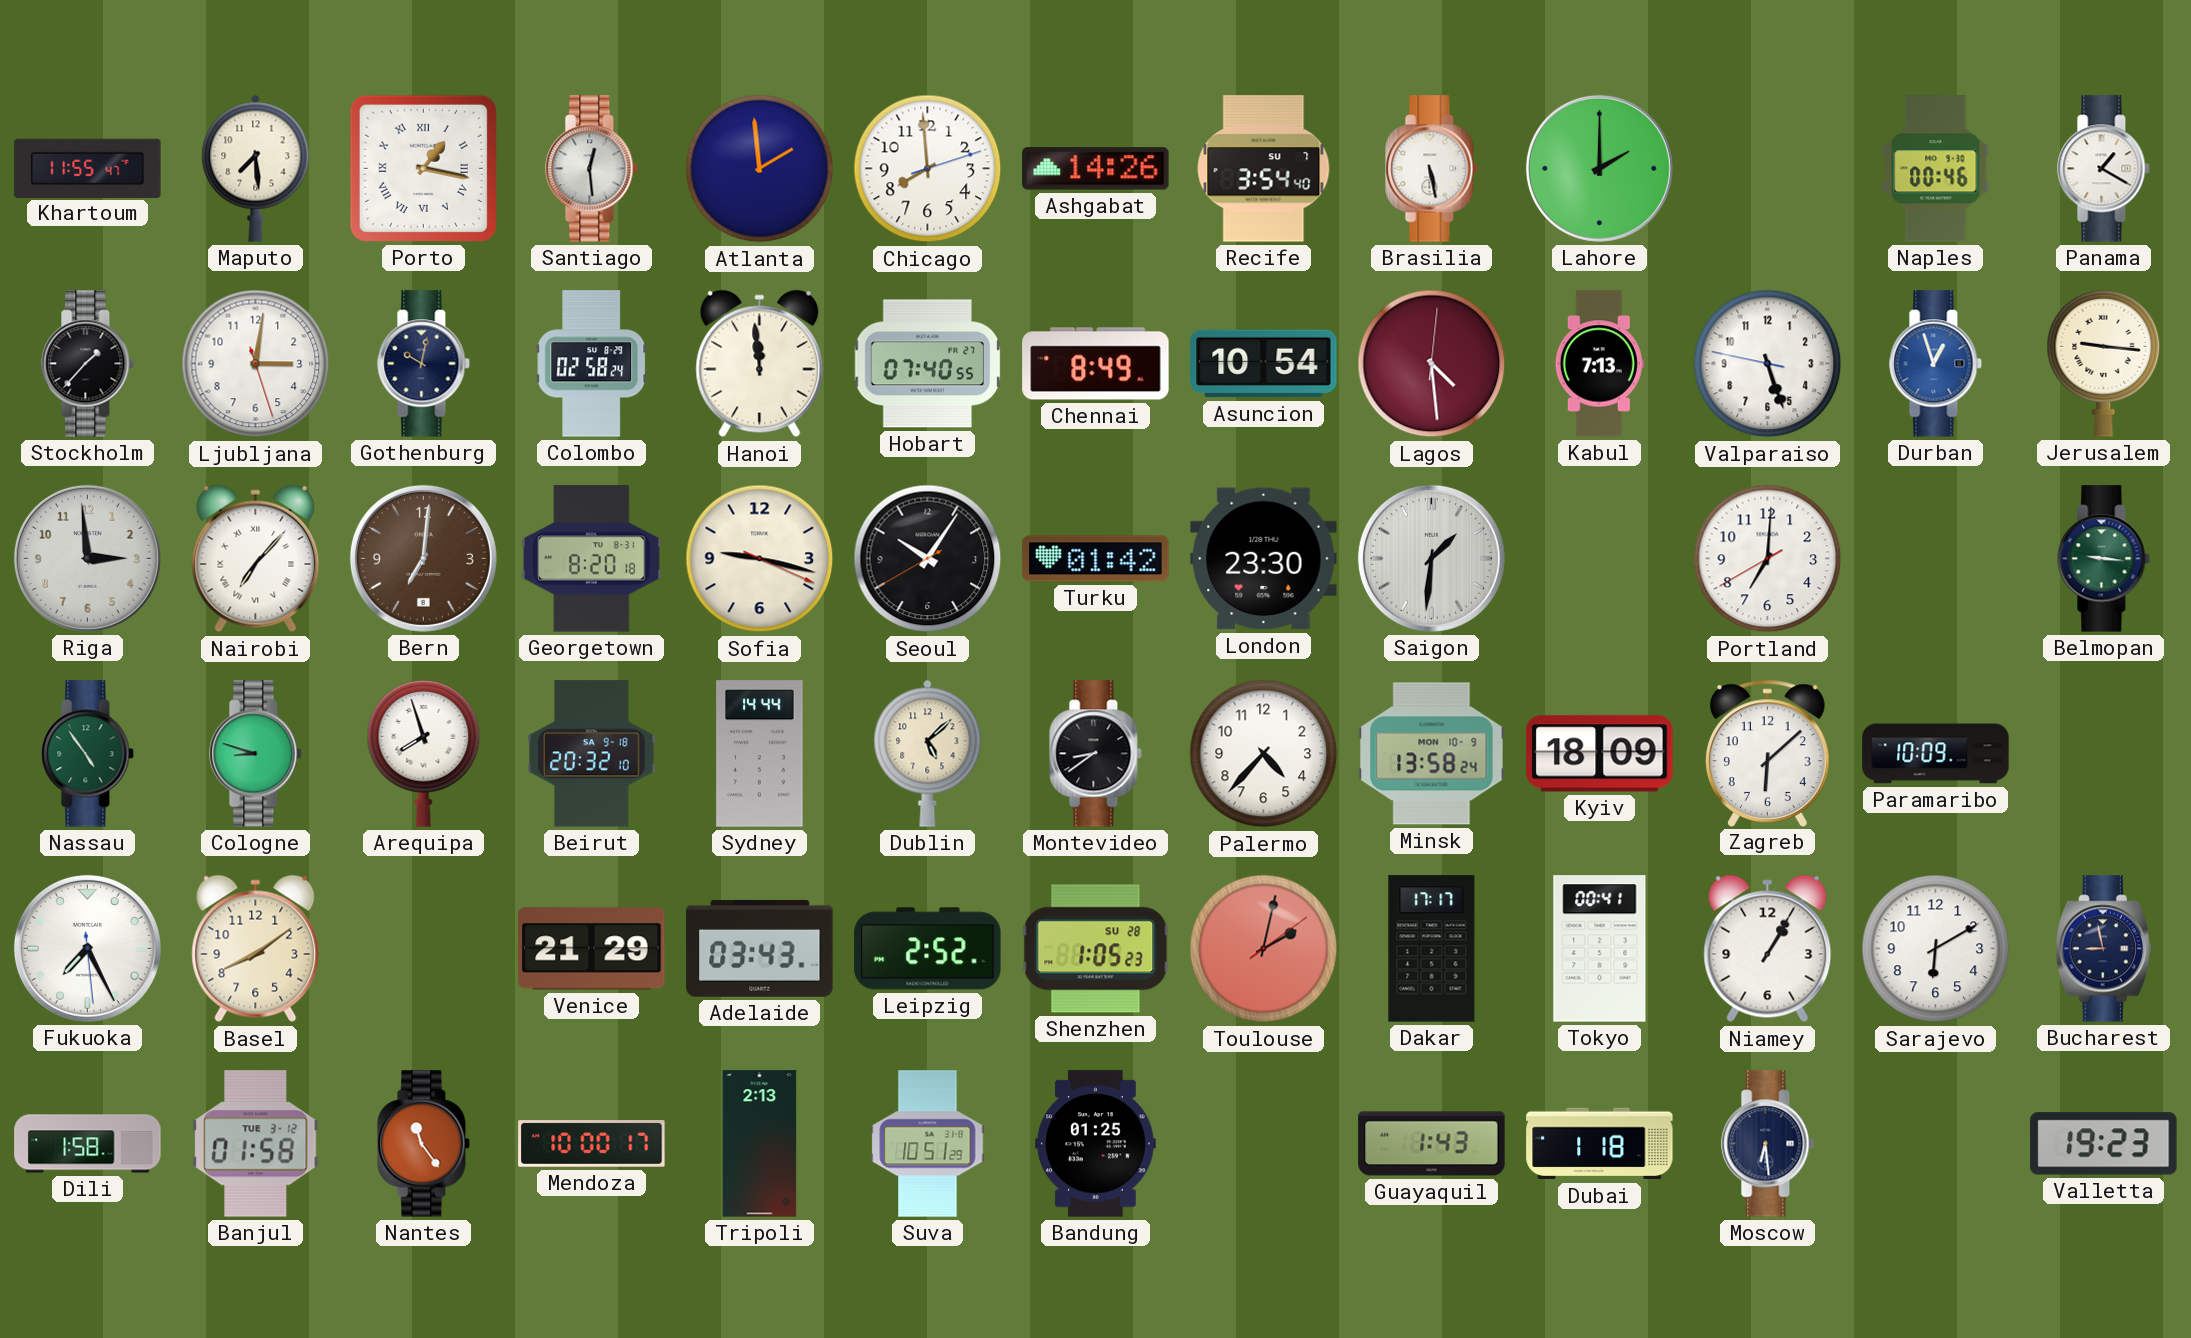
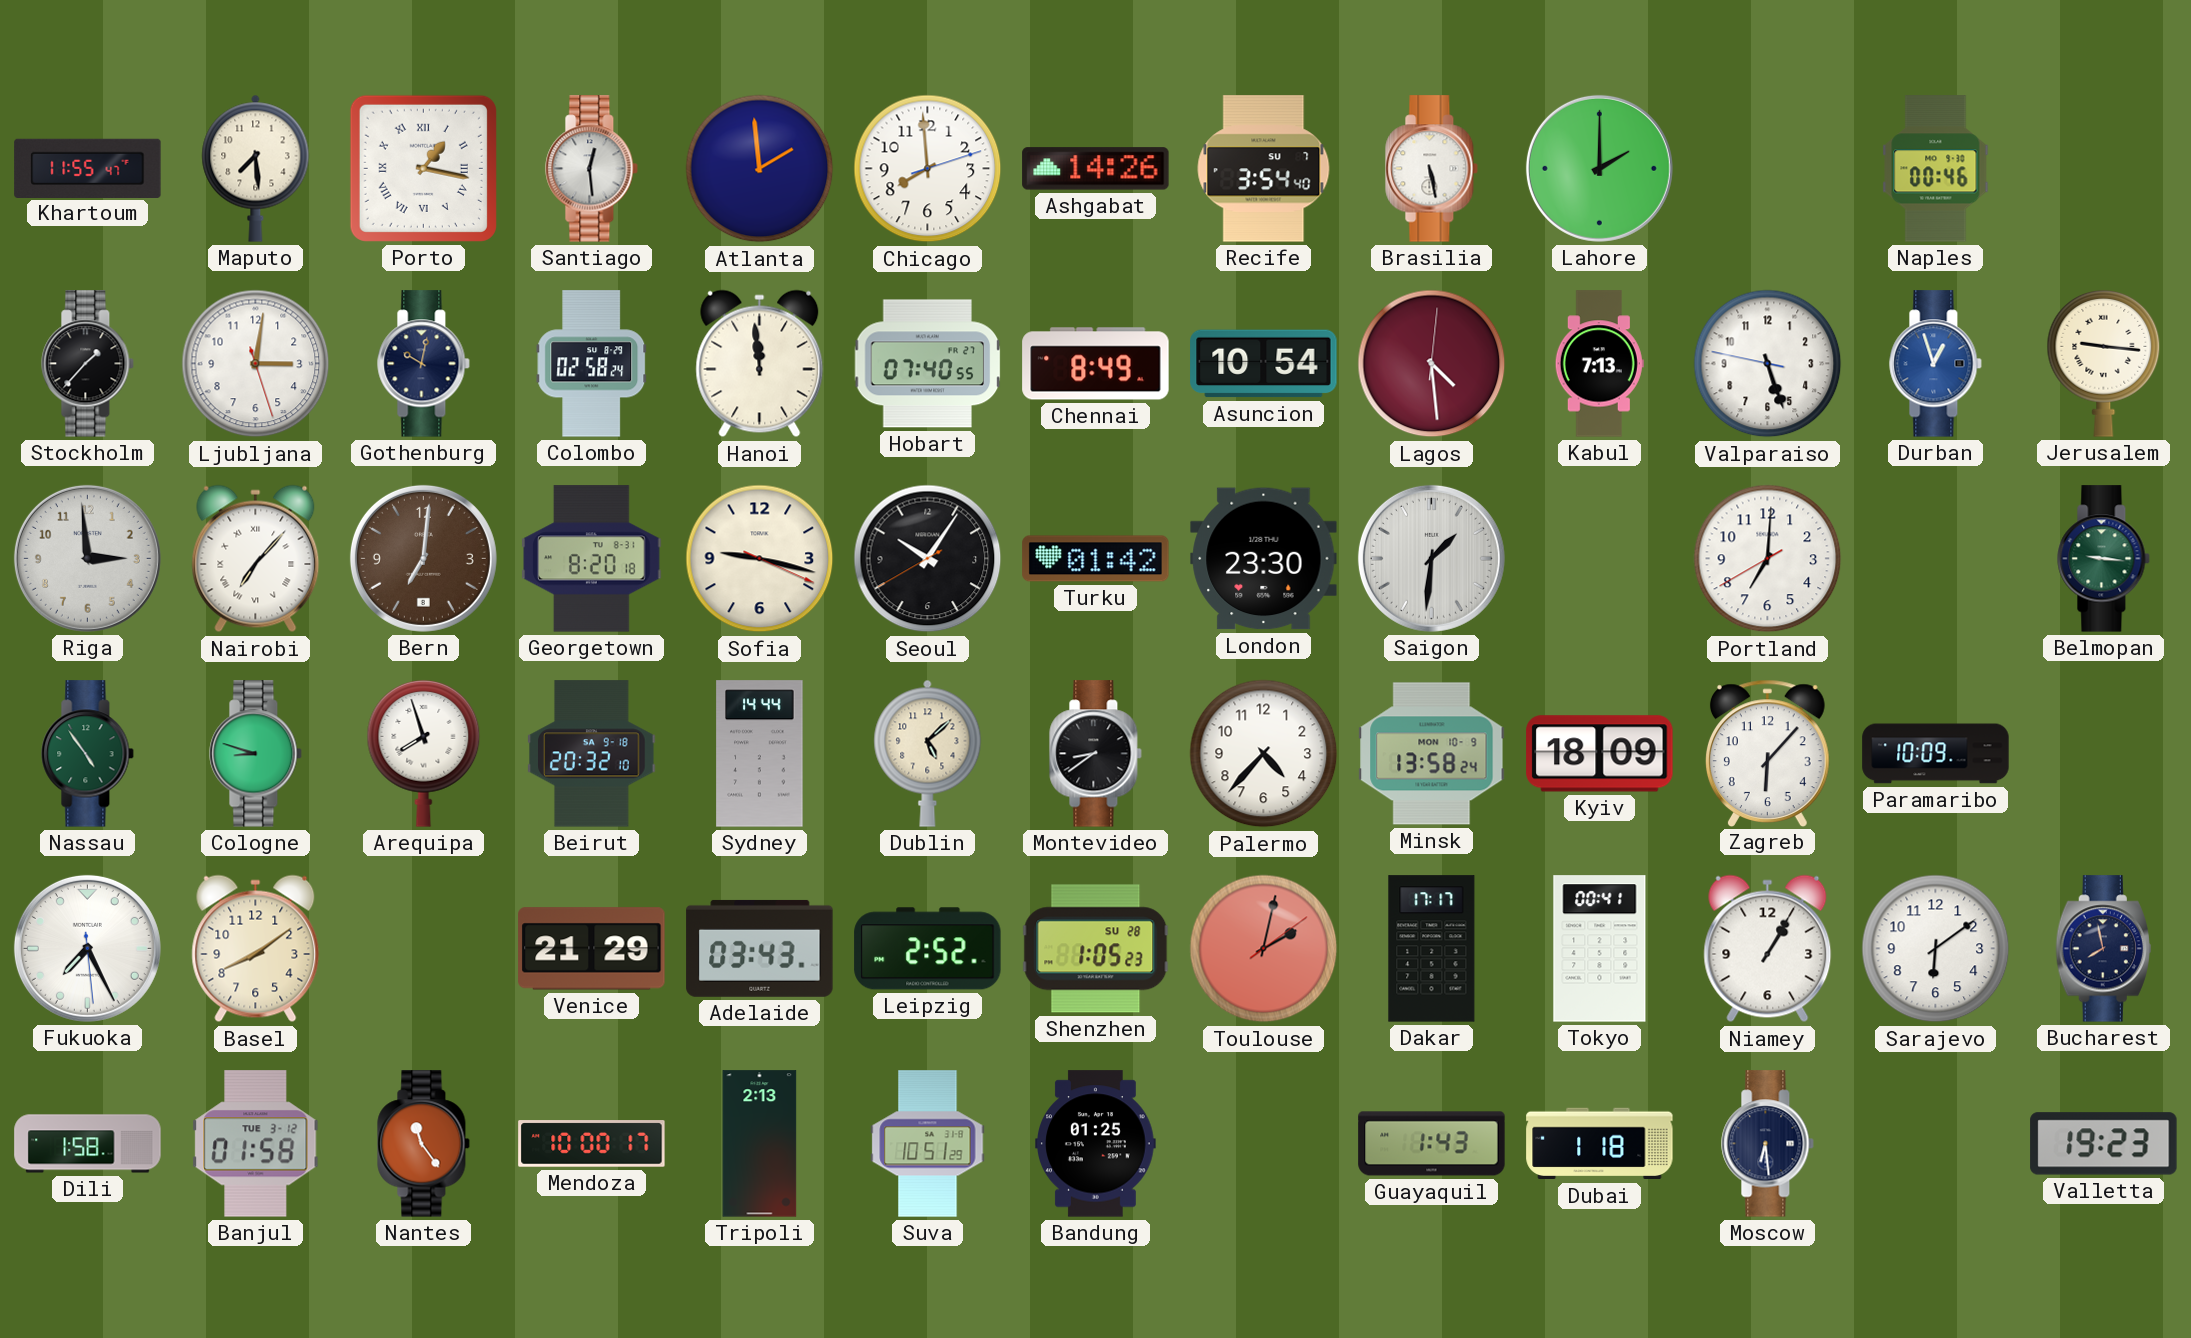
Panama: 1:20 -> none
Zagreb: 6:08 -> 6:07
Sarajevo: 6:10 -> 6:09
Bucharest: 8:58 -> 7:58
